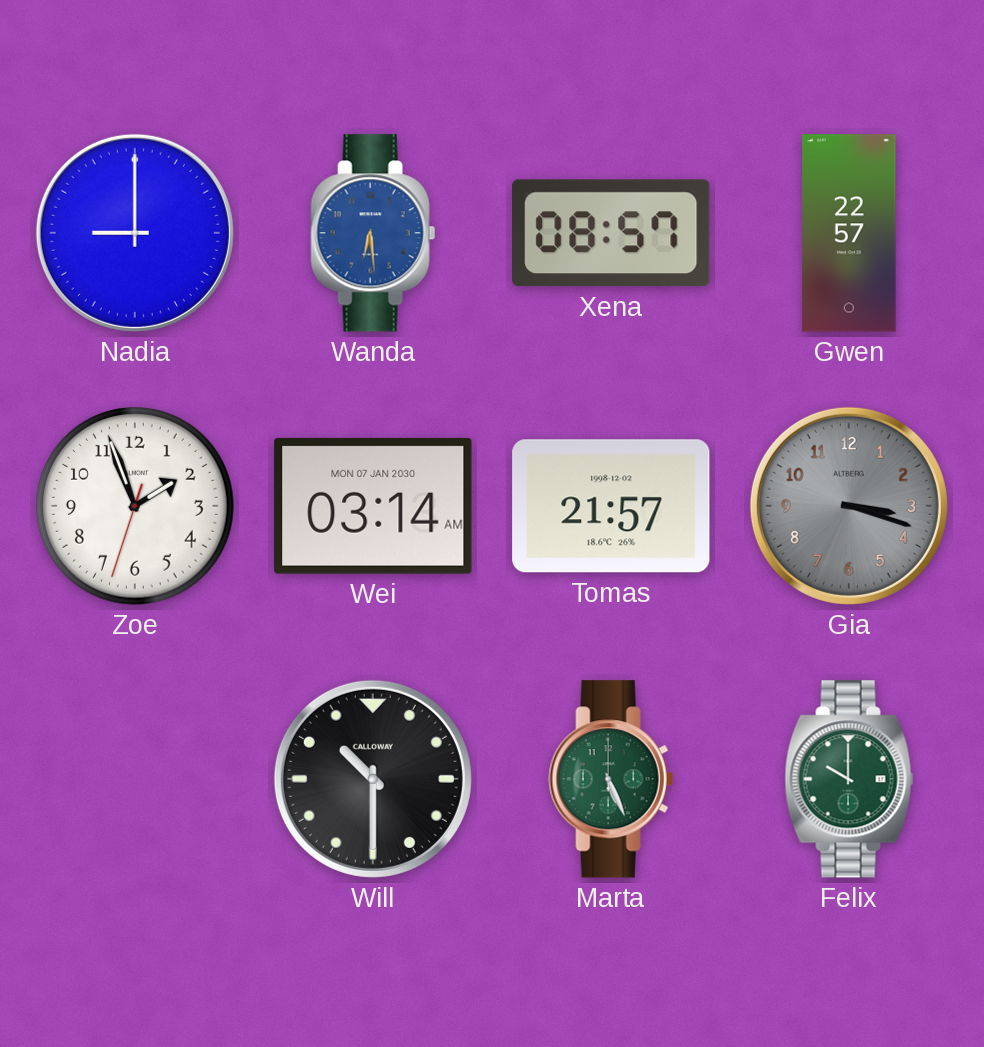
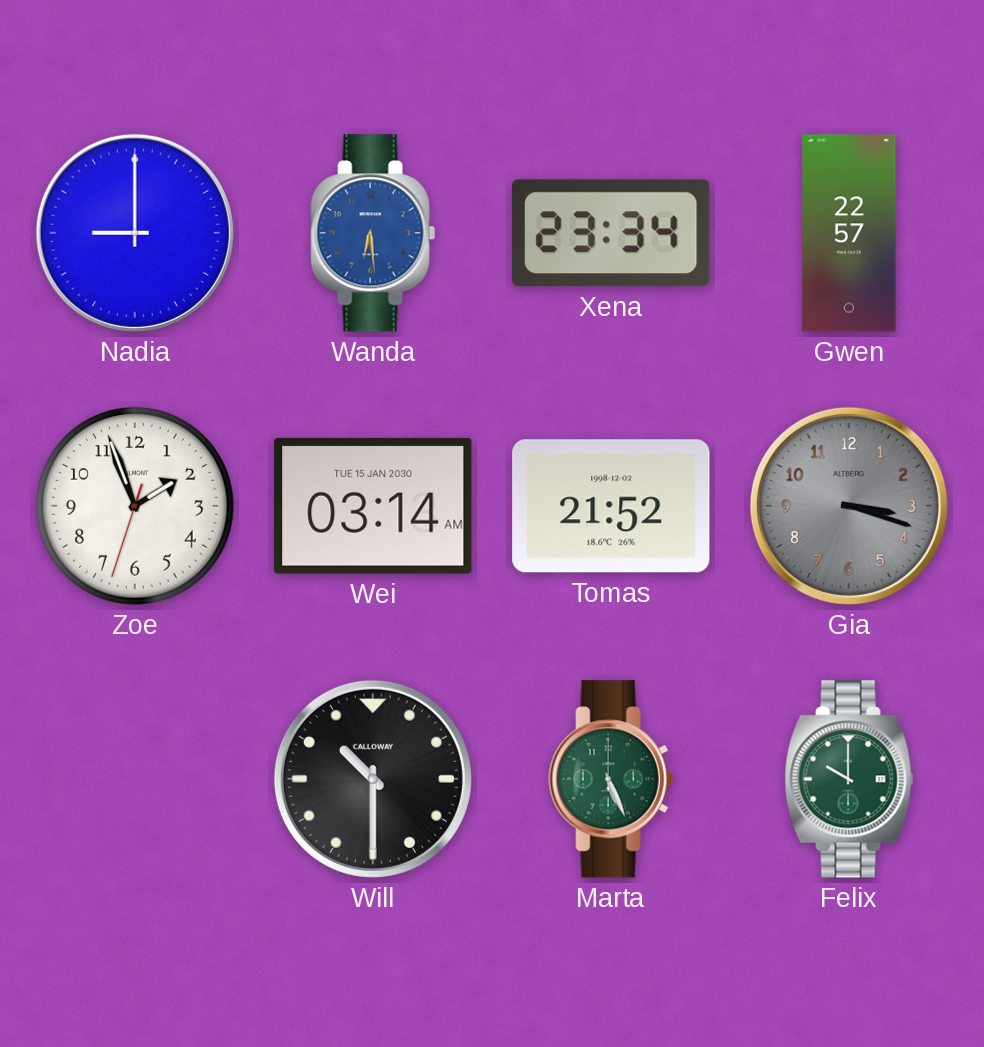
Xena: 08:57 -> 23:34
Wei date: MON 07 JAN 2030 -> TUE 15 JAN 2030
Tomas: 21:57 -> 21:52
